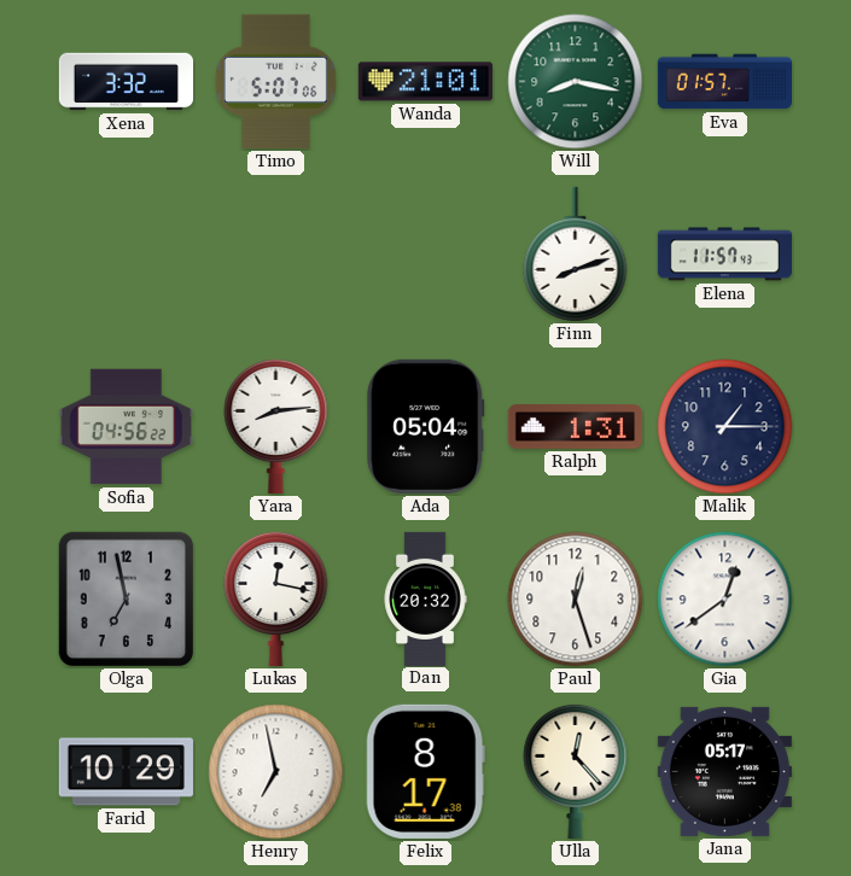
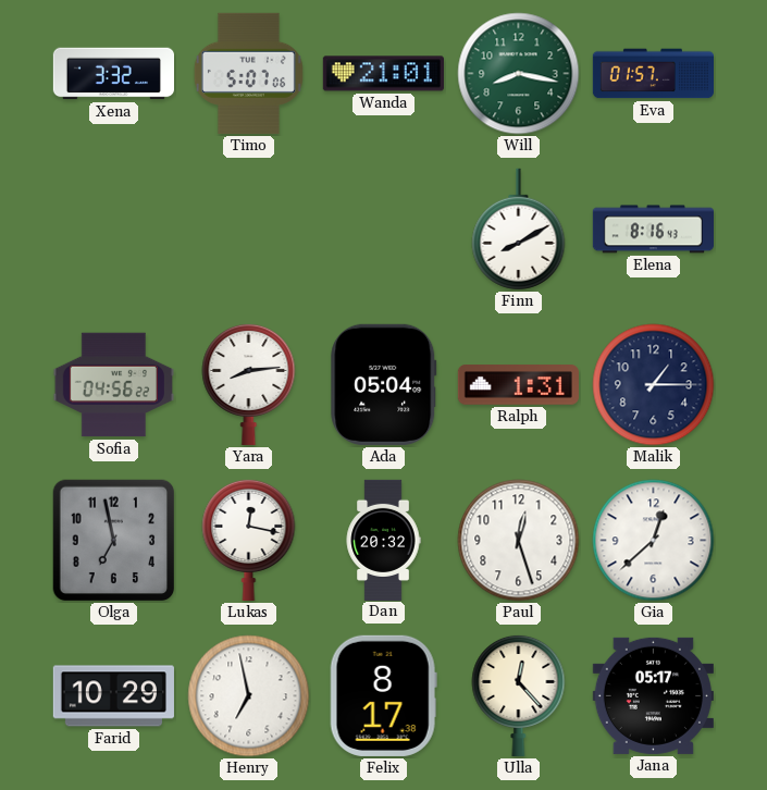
Finn: 8:12 -> 8:10
Elena: 11:57 -> 8:16
Gia: 12:39 -> 12:38
